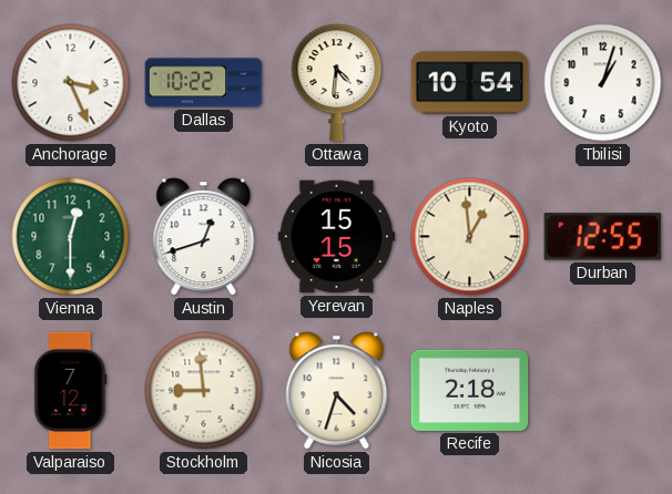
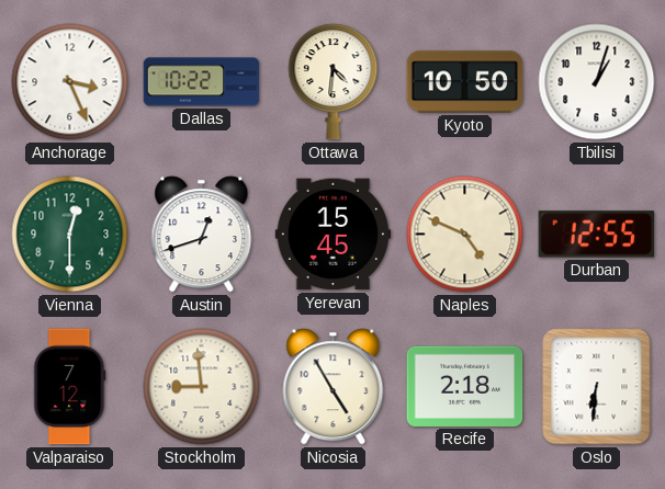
Kyoto: 10:54 -> 10:50
Yerevan: 15:15 -> 15:45
Naples: 12:59 -> 4:49
Nicosia: 4:33 -> 4:55
Oslo: none -> 6:31
